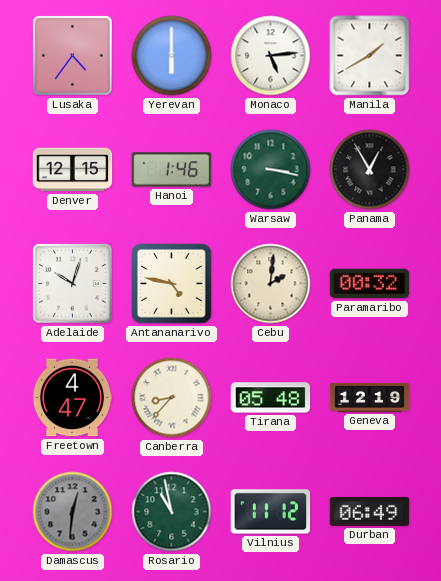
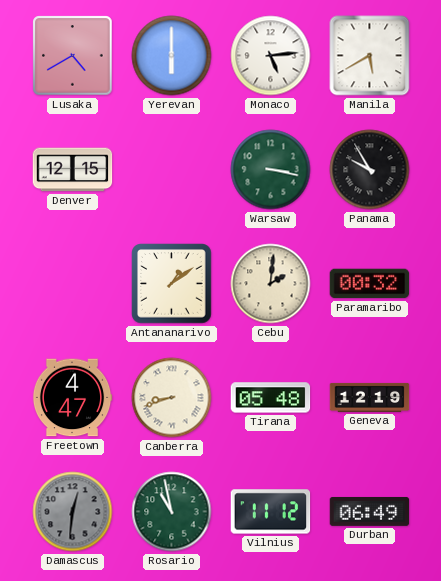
Lusaka: 4:36 -> 4:40
Manila: 1:40 -> 5:40
Hanoi: 1:46 -> none
Panama: 12:55 -> 9:55
Adelaide: 10:03 -> none
Antananarivo: 4:47 -> 1:09
Canberra: 8:37 -> 8:42
